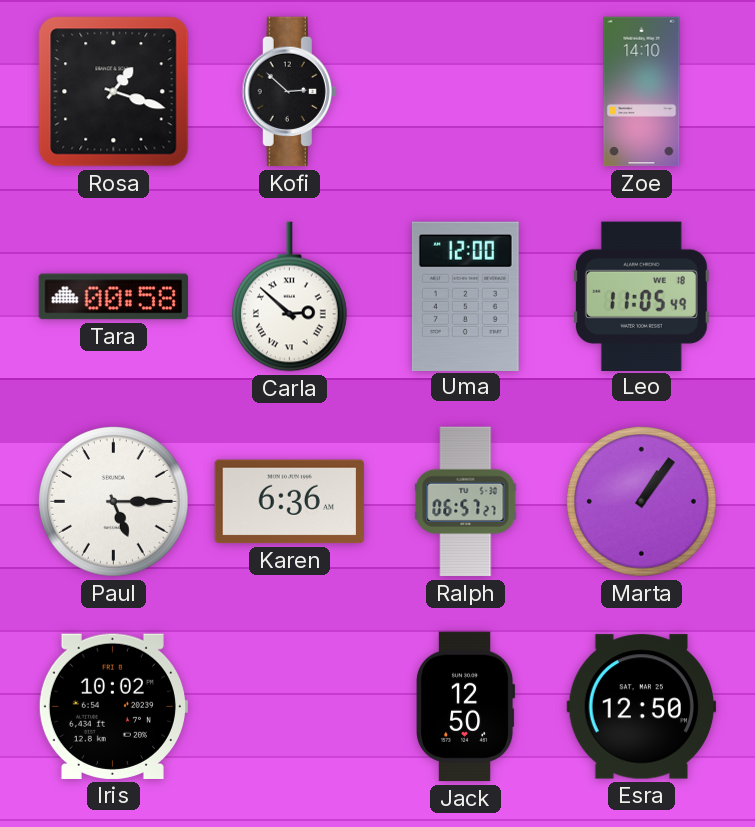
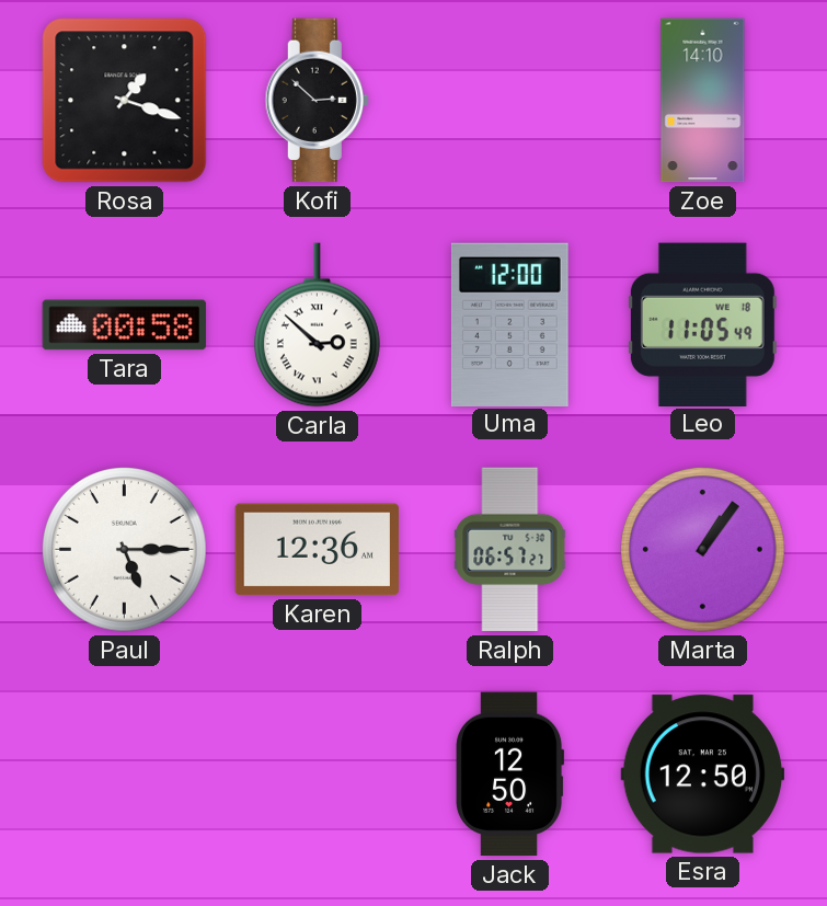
Karen: 6:36 -> 12:36
Iris: 10:02 -> none
